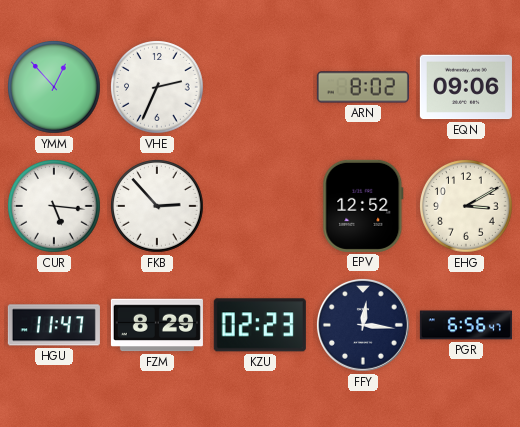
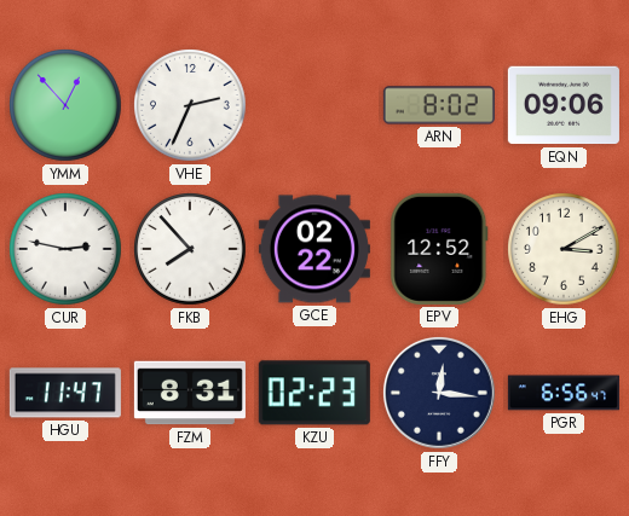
CUR: 5:16 -> 2:47
FKB: 2:53 -> 7:53
GCE: none -> 02:22
FZM: 8:29 -> 8:31
